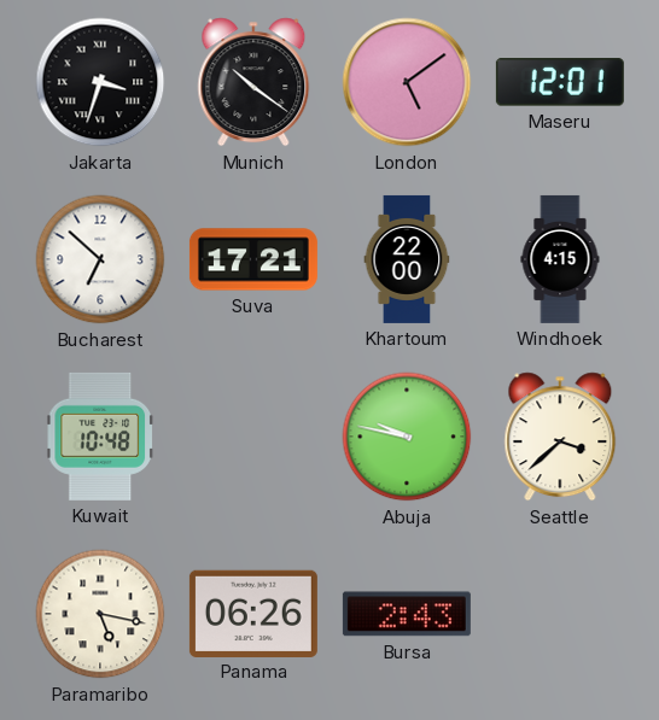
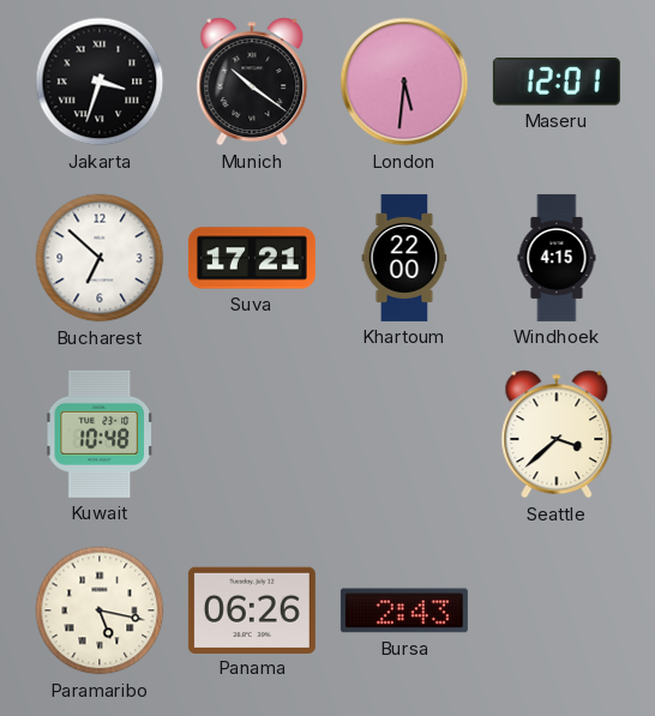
London: 5:09 -> 5:31
Abuja: 9:47 -> none
